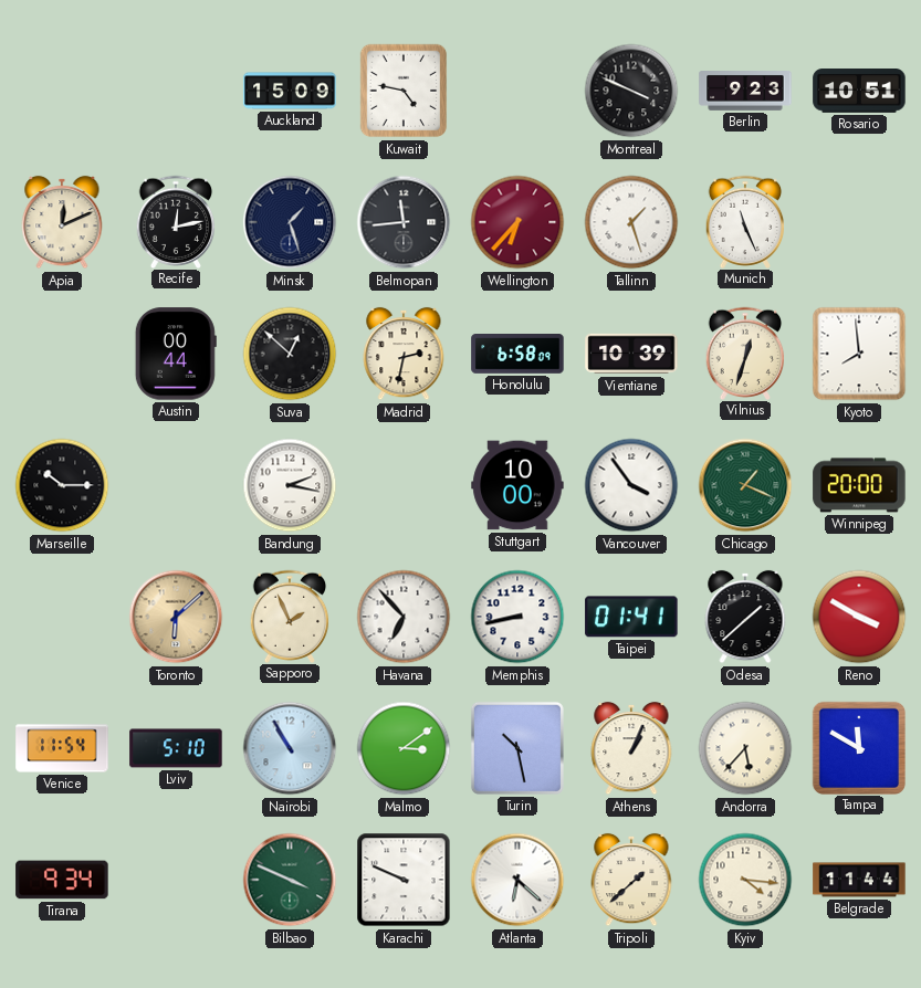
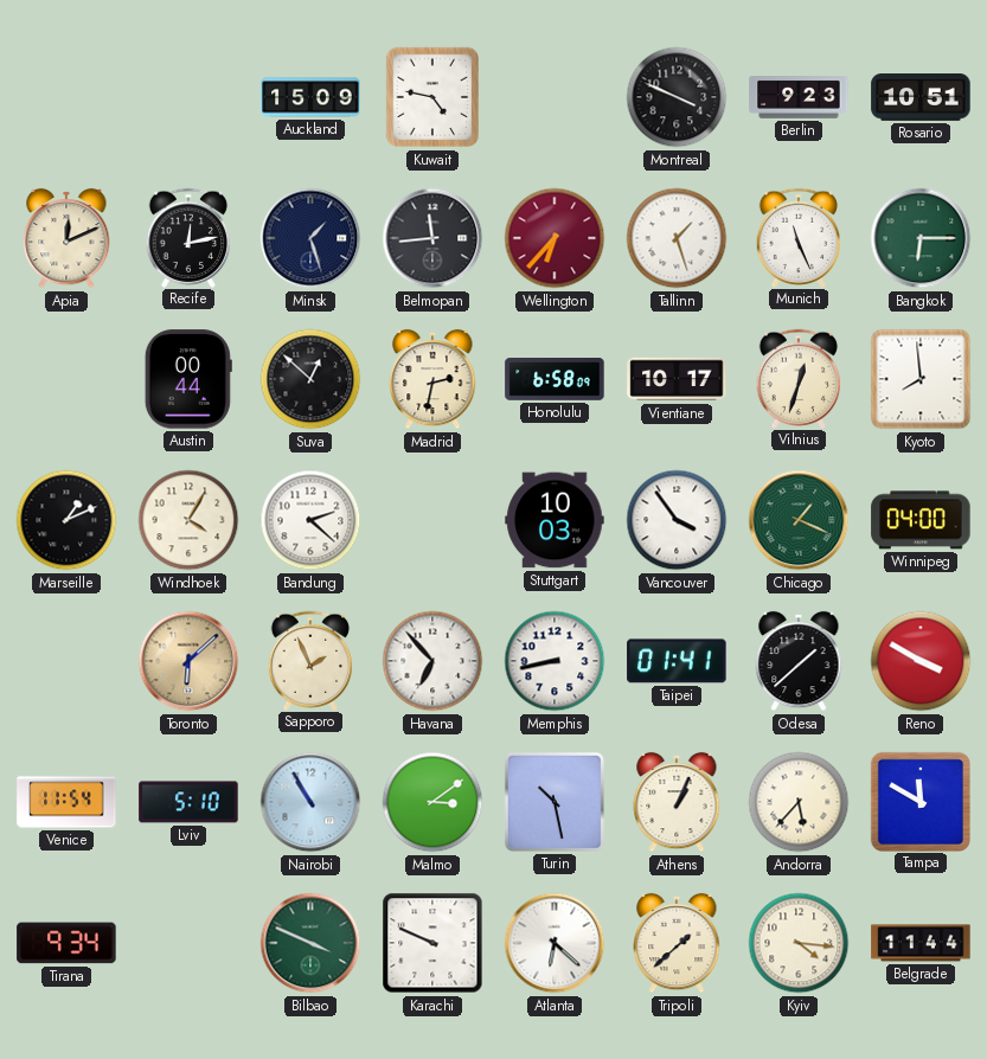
Bangkok: none -> 6:15
Vientiane: 10:39 -> 10:17
Marseille: 10:15 -> 1:11
Windhoek: none -> 4:05
Bandung: 2:17 -> 2:22
Stuttgart: 10:00 -> 10:03
Winnipeg: 20:00 -> 04:00
